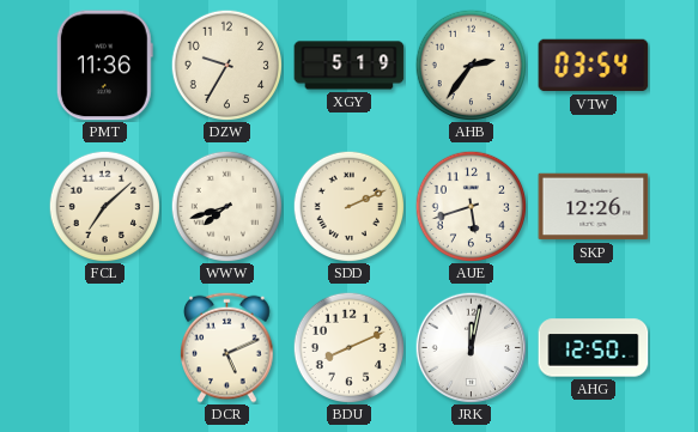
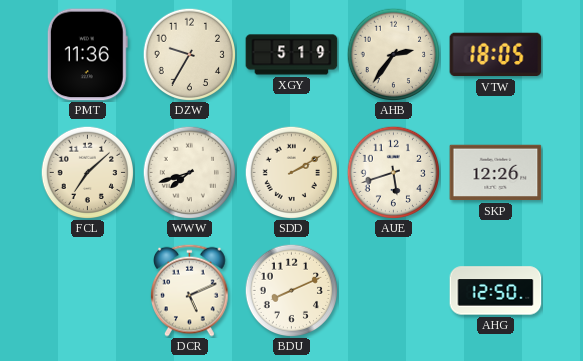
VTW: 03:54 -> 18:05
SDD: 2:11 -> 2:10
JRK: 12:02 -> none
